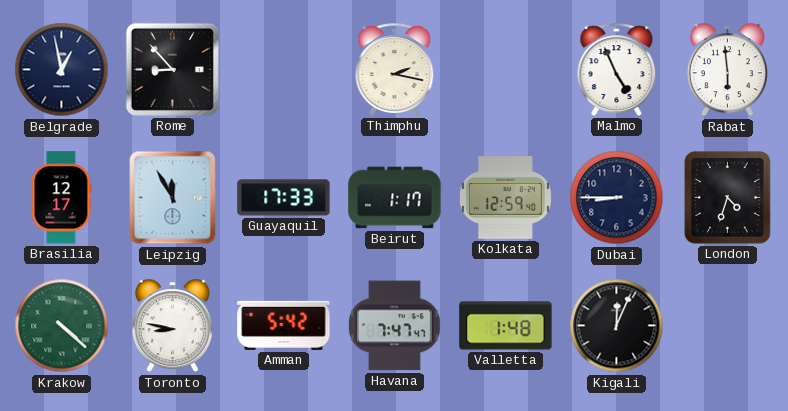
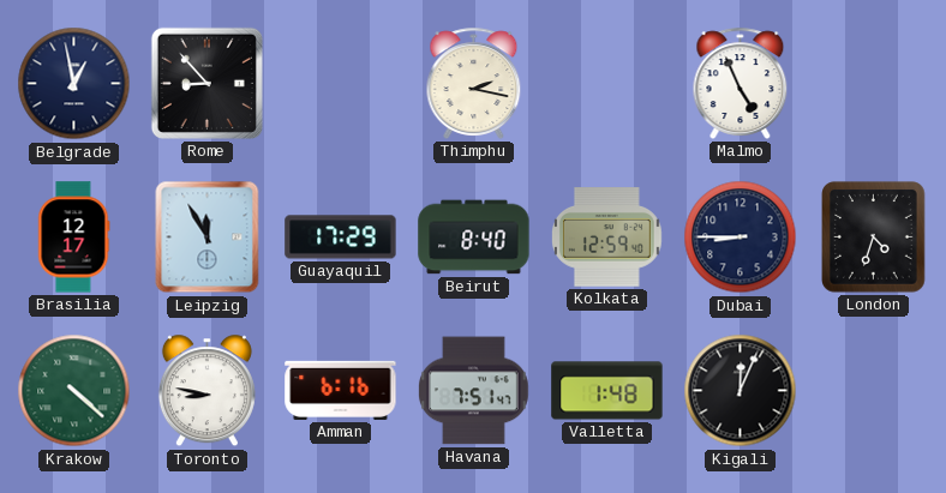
Rabat: 5:59 -> none
Guayaquil: 17:33 -> 17:29
Beirut: 1:17 -> 8:40
Amman: 5:42 -> 6:16
Havana: 7:47 -> 7:51
